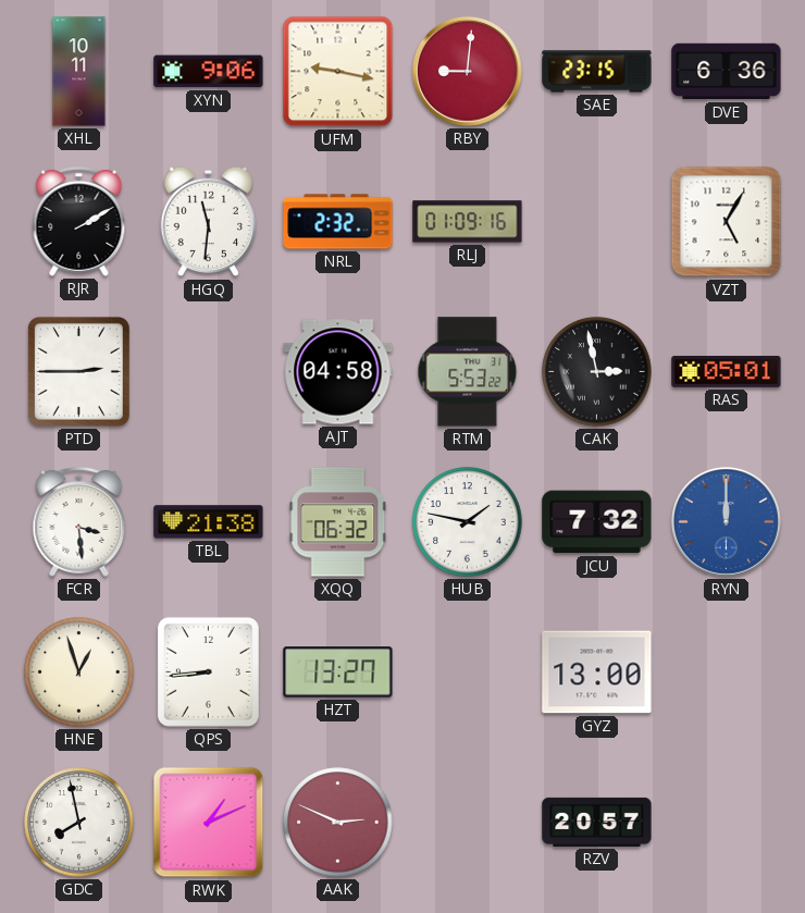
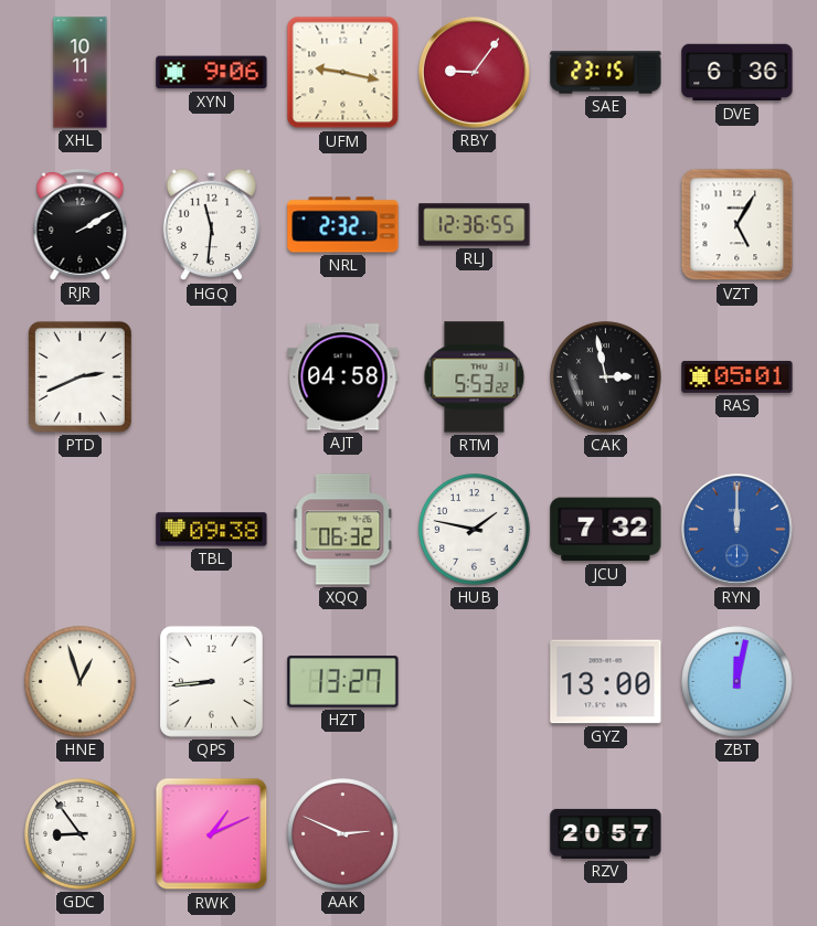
RBY: 9:01 -> 9:06
RLJ: 01:09 -> 12:36
PTD: 2:45 -> 2:41
FCR: 3:29 -> none
TBL: 21:38 -> 09:38
ZBT: none -> 12:02
GDC: 7:58 -> 8:54
